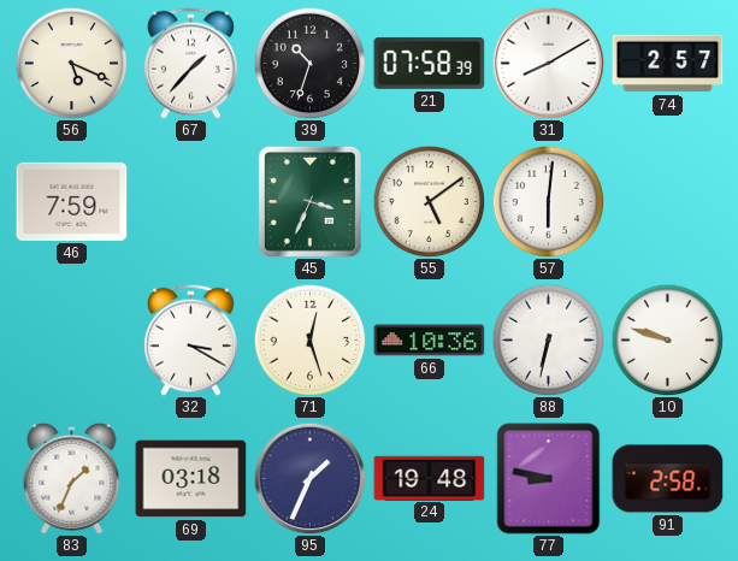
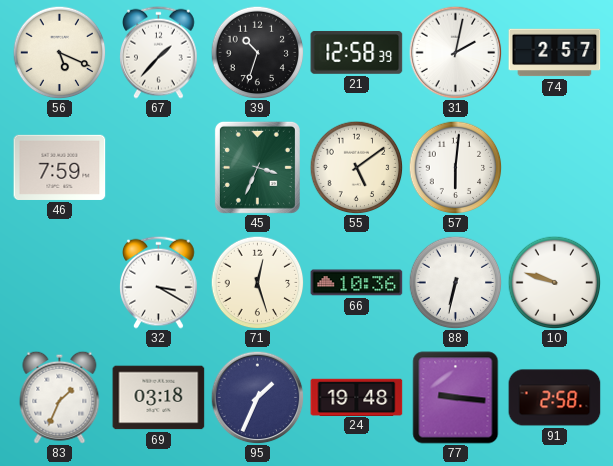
21: 07:58 -> 12:58
31: 8:10 -> 2:02
77: 8:47 -> 9:16
